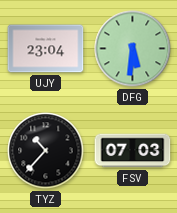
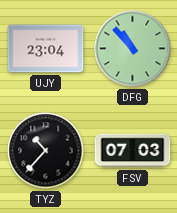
DFG: 5:31 -> 10:53
